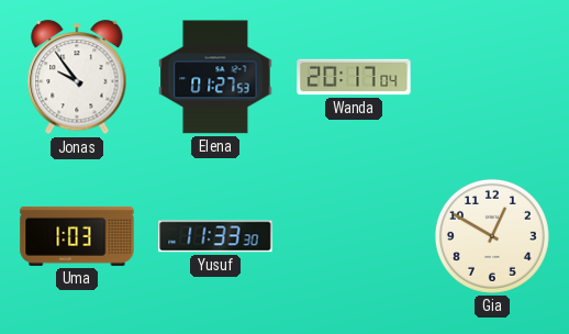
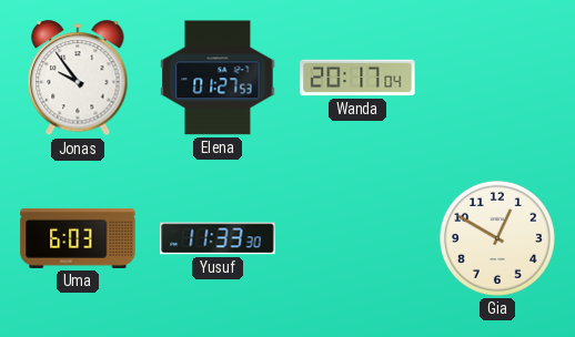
Uma: 1:03 -> 6:03
